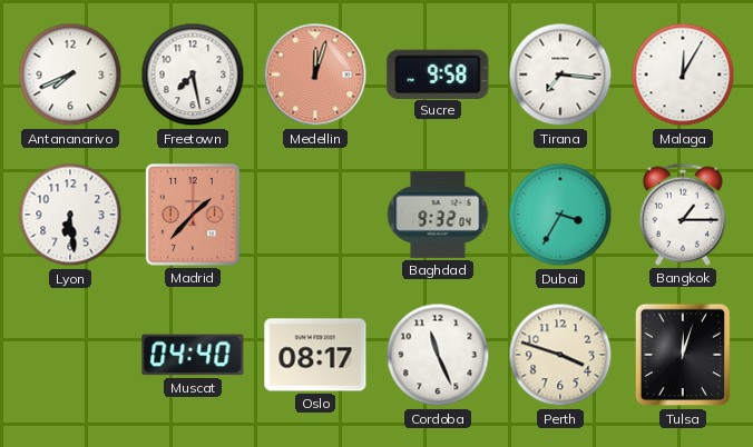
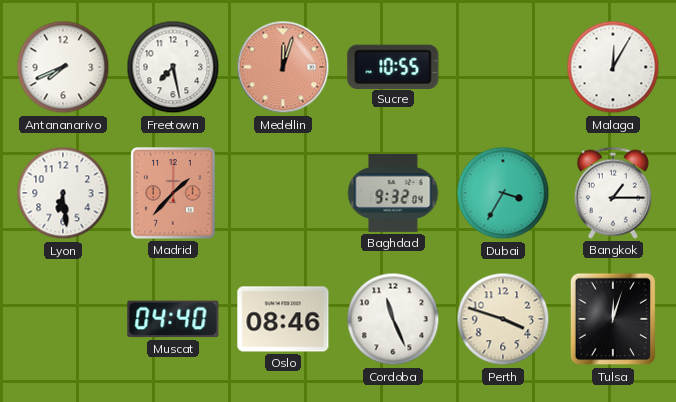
Sucre: 9:58 -> 10:55
Tirana: 7:16 -> none
Oslo: 08:17 -> 08:46
